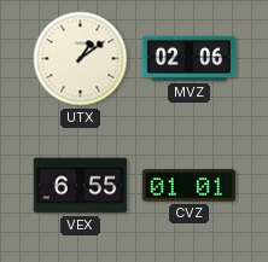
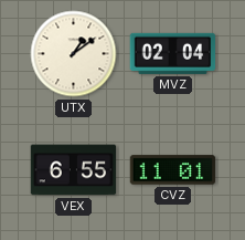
MVZ: 02:06 -> 02:04
CVZ: 01:01 -> 11:01
